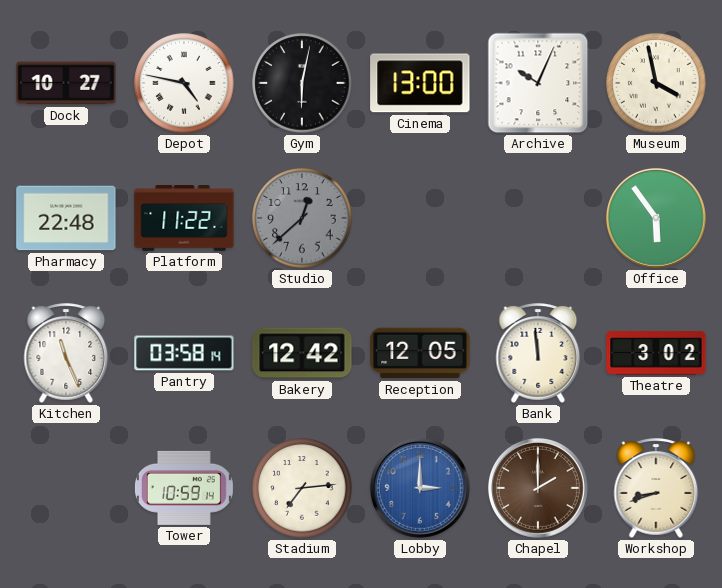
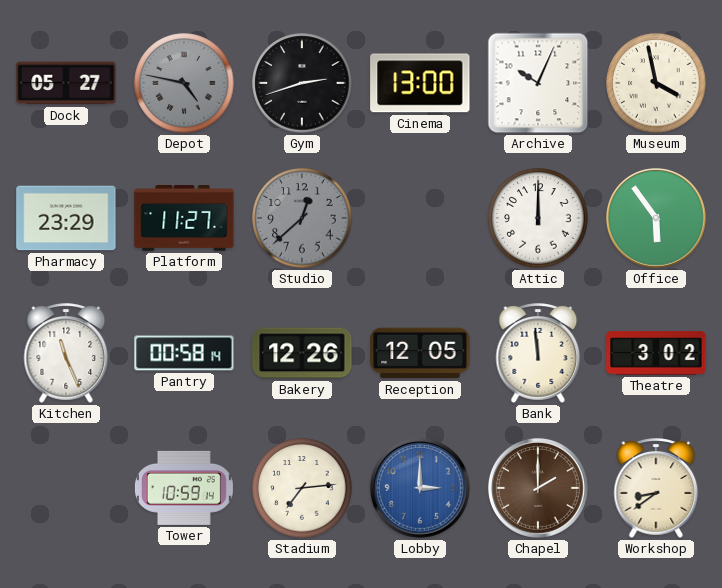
Dock: 10:27 -> 05:27
Depot dial: white -> grey
Gym: 6:02 -> 2:42
Pharmacy: 22:48 -> 23:29
Platform: 11:22 -> 11:27
Attic: none -> 12:00
Pantry: 03:58 -> 00:58
Bakery: 12:42 -> 12:26
Workshop: 8:42 -> 8:39
